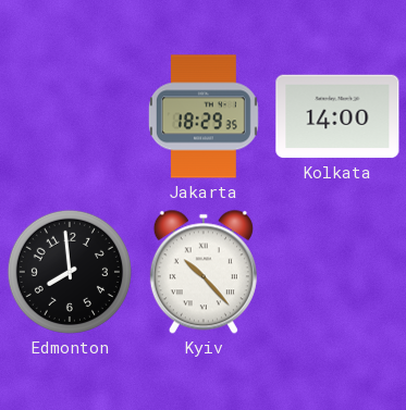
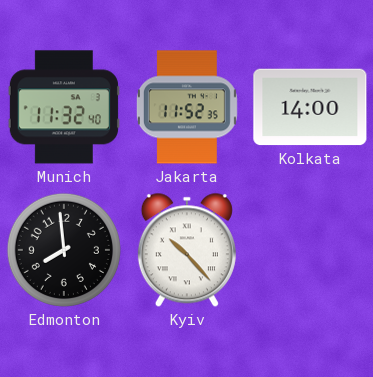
Munich: none -> 11:32
Jakarta: 18:29 -> 11:52
